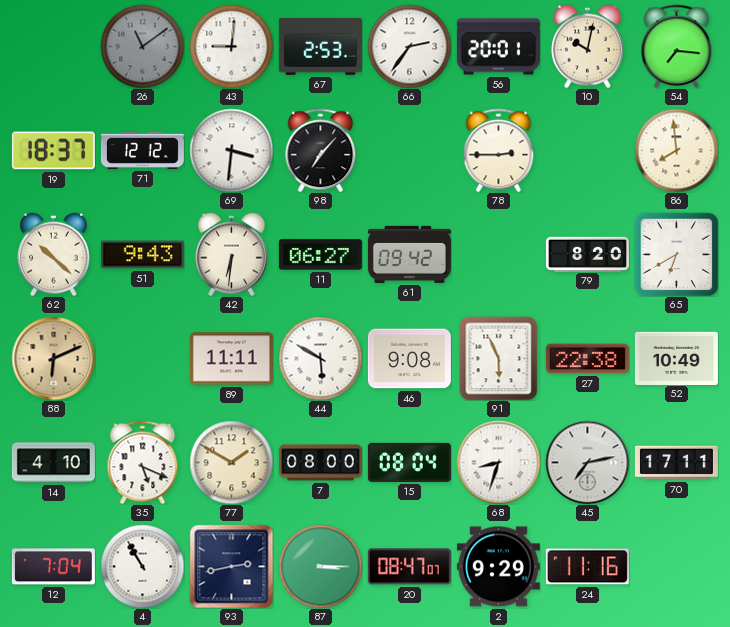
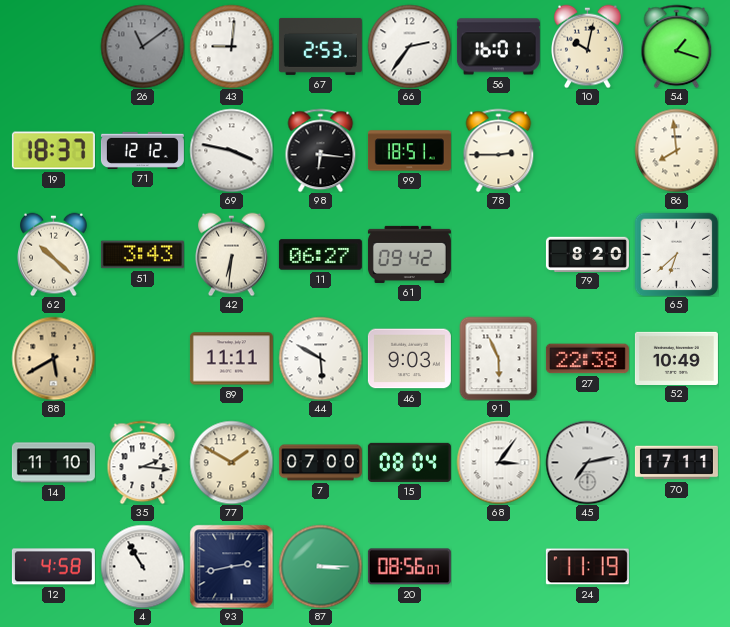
56: 20:01 -> 16:01
54: 7:16 -> 1:18
69: 3:31 -> 3:47
98: 7:07 -> 6:16
99: none -> 18:51
51: 9:43 -> 3:43
65: 6:40 -> 6:38
88: 6:11 -> 5:40
46: 9:08 -> 9:03
14: 4:10 -> 11:10
35: 5:19 -> 2:16
7: 08:00 -> 07:00
68: 8:33 -> 3:06
12: 7:04 -> 4:58
20: 08:47 -> 08:56
2: 9:29 -> none
24: 11:16 -> 11:19
